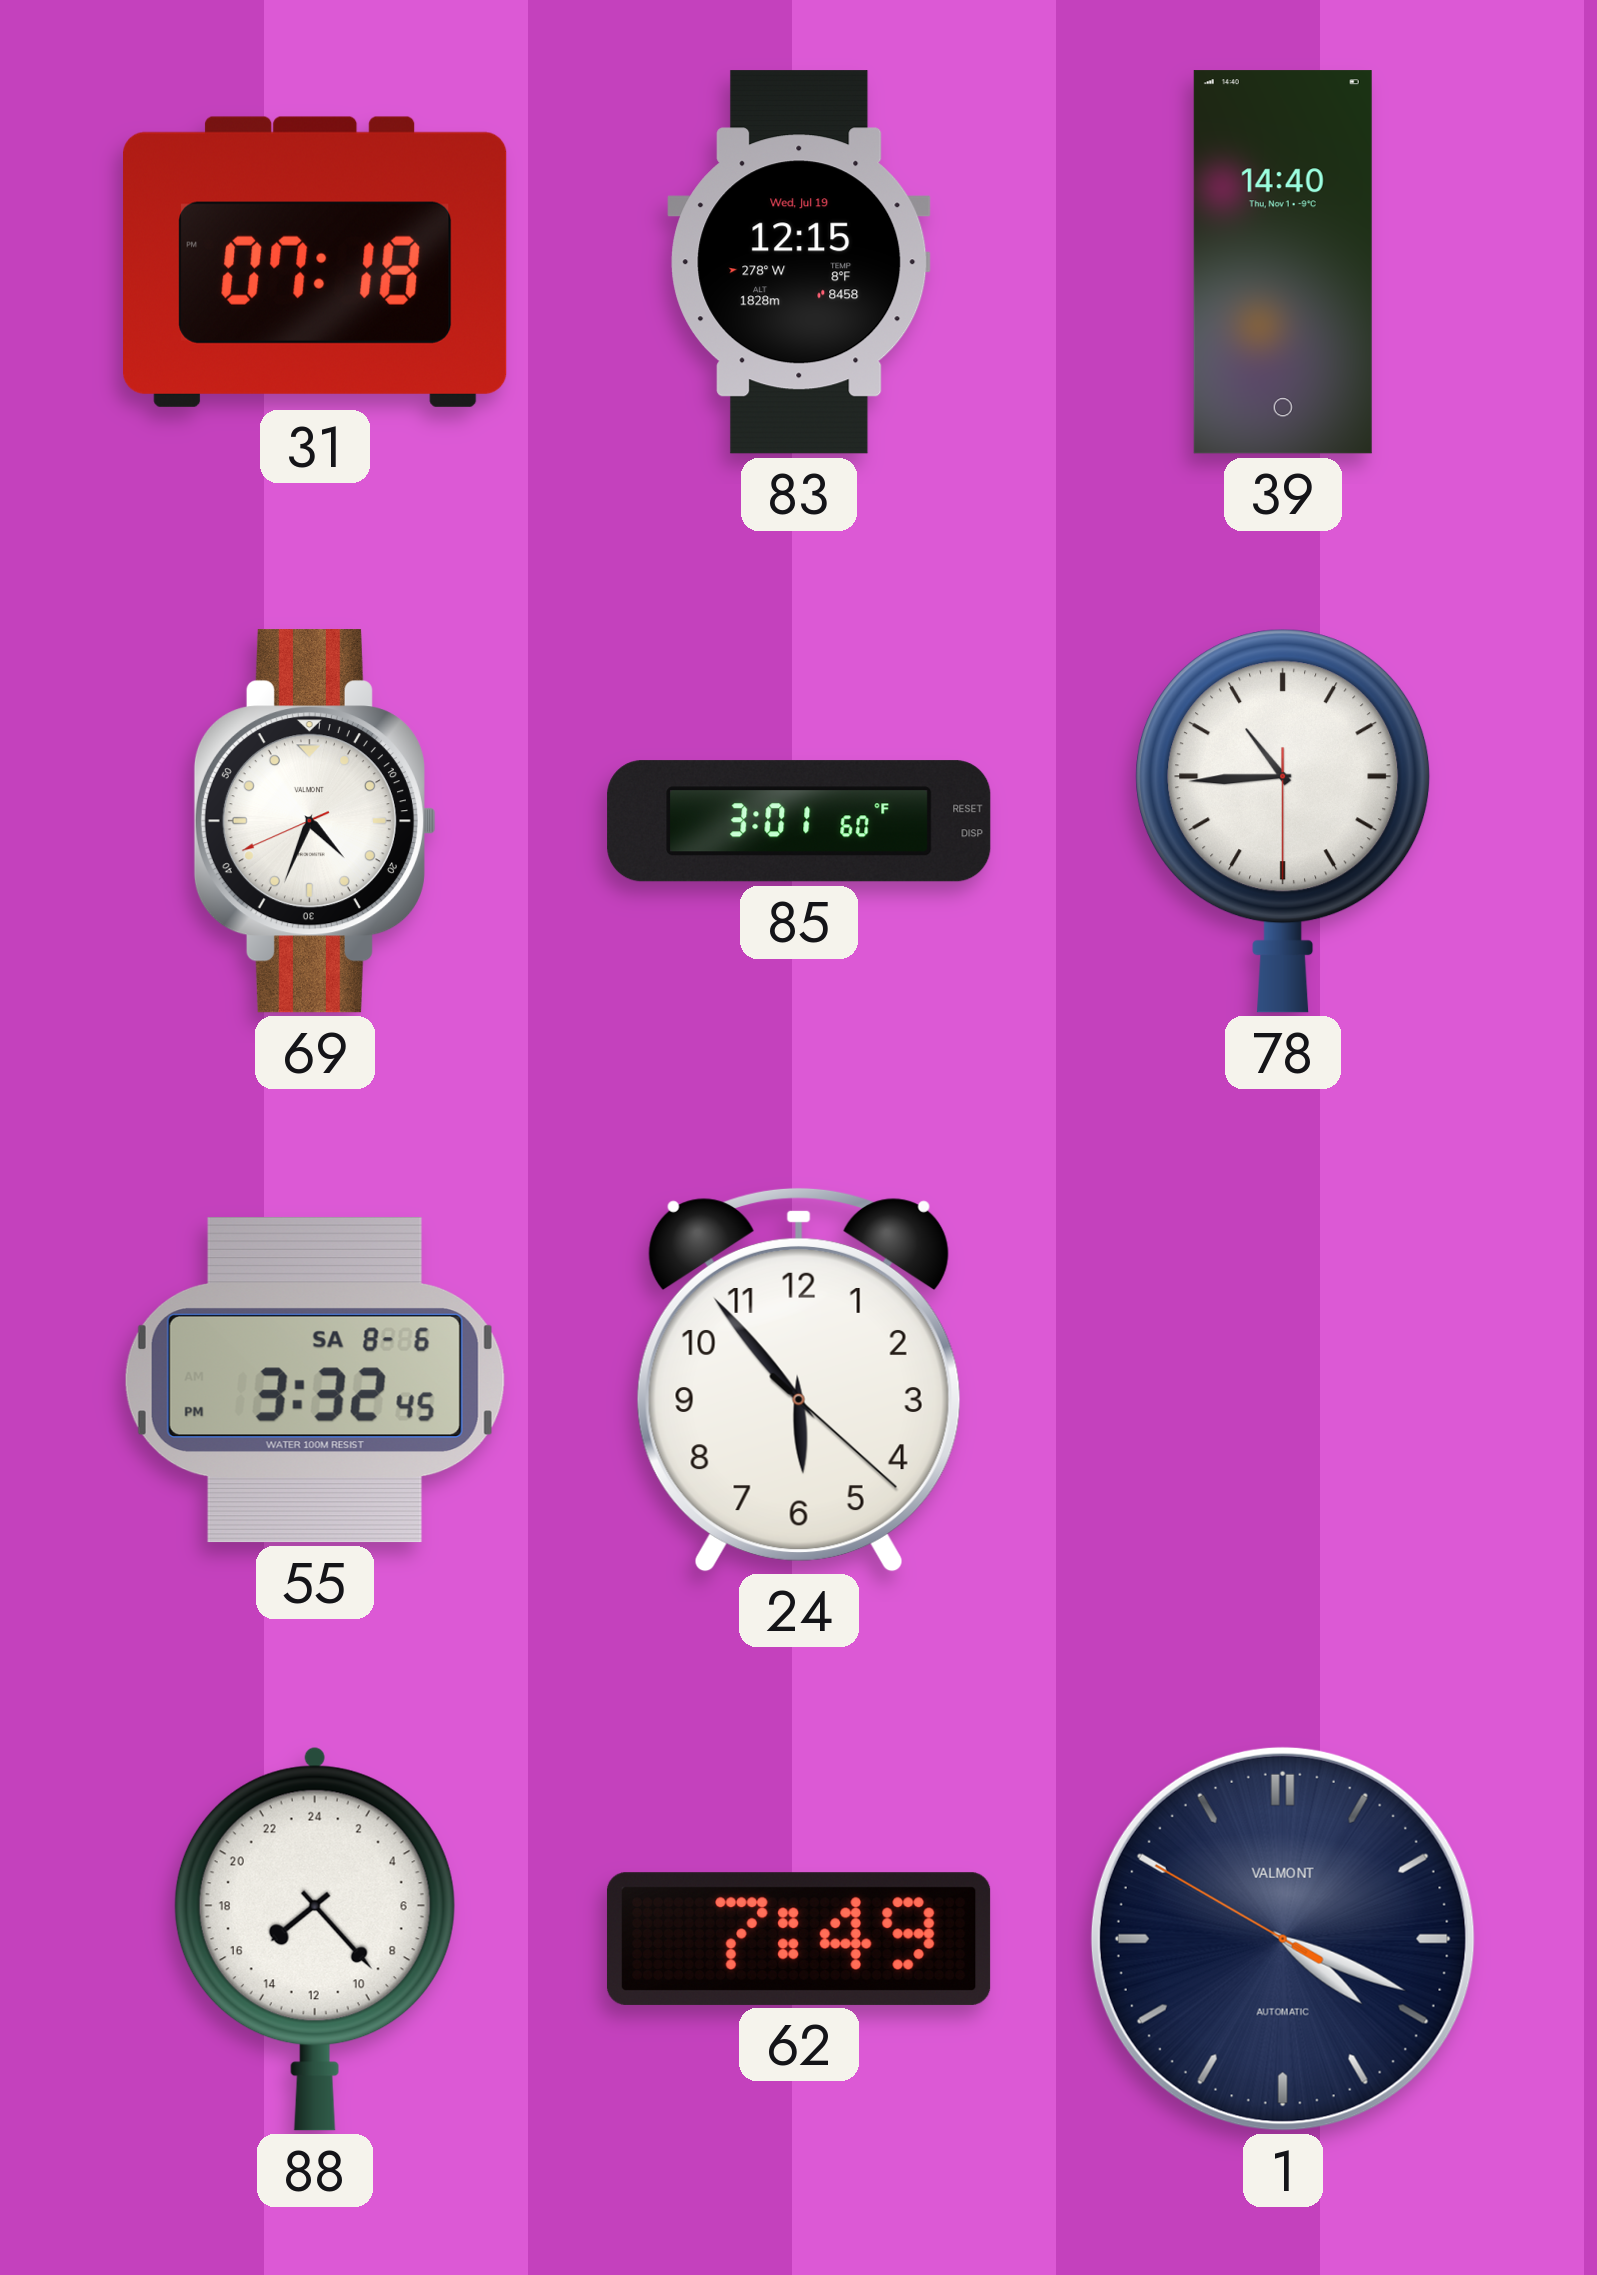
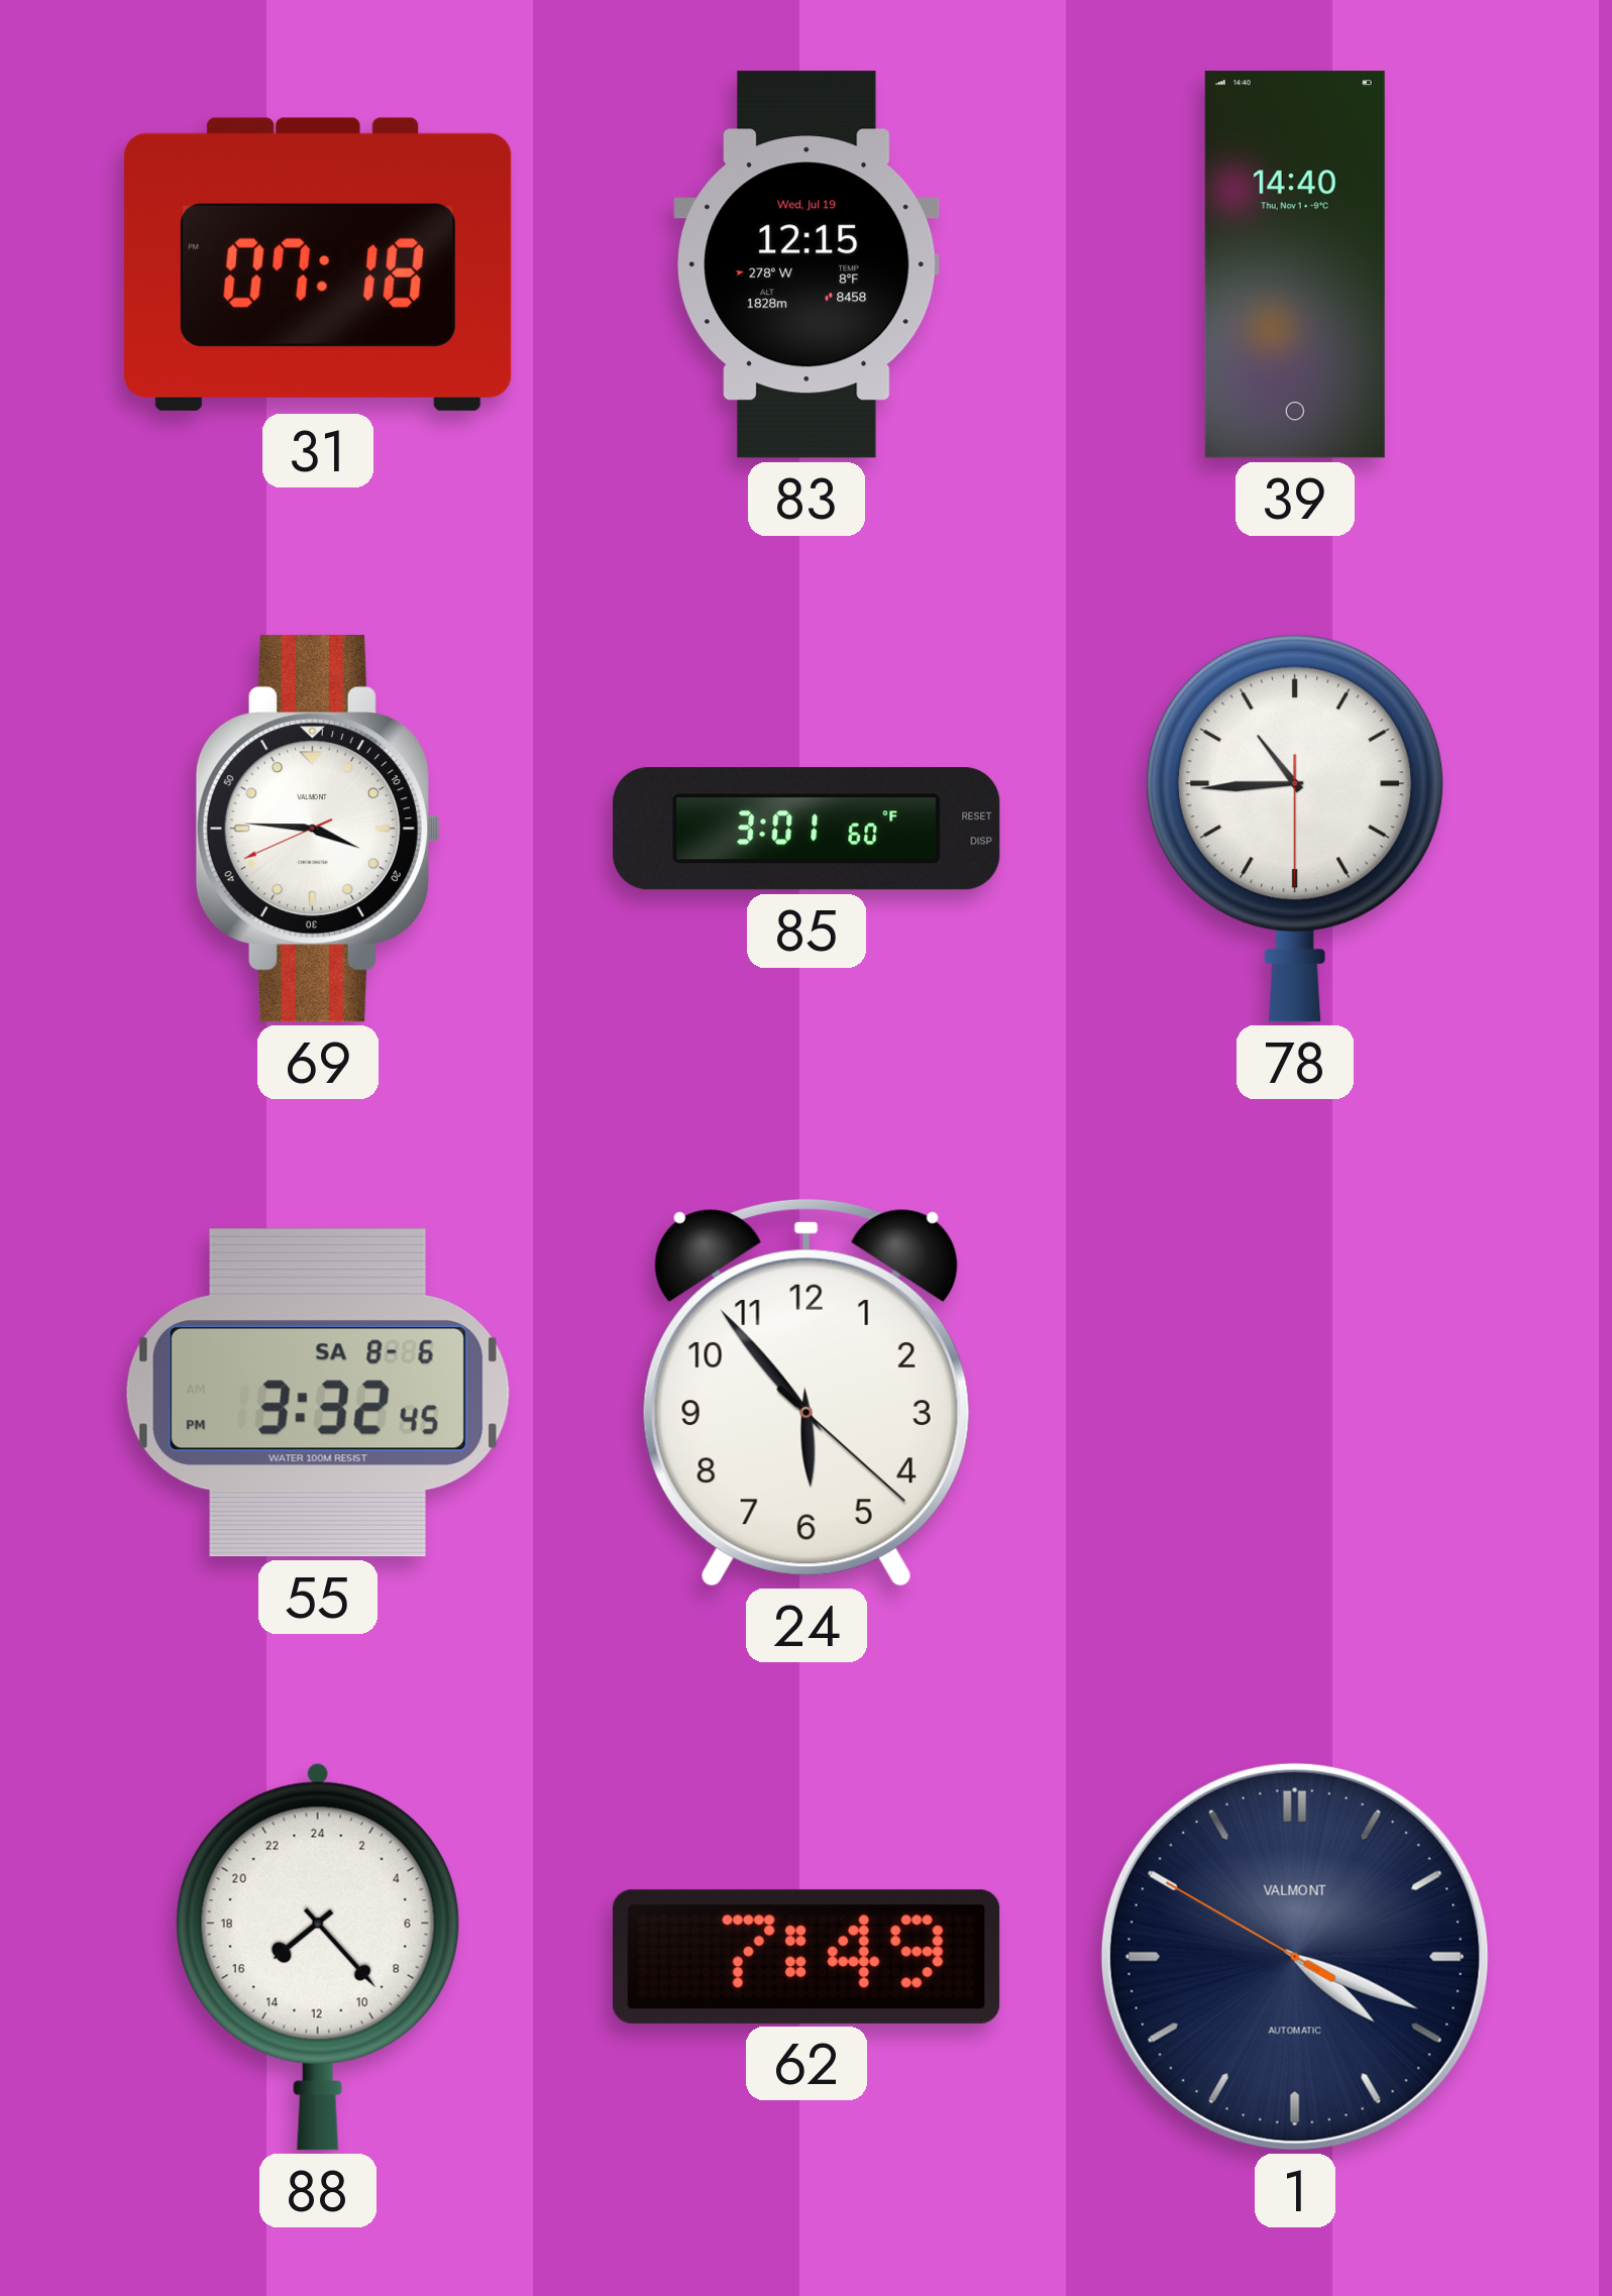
69: 4:33 -> 3:45
